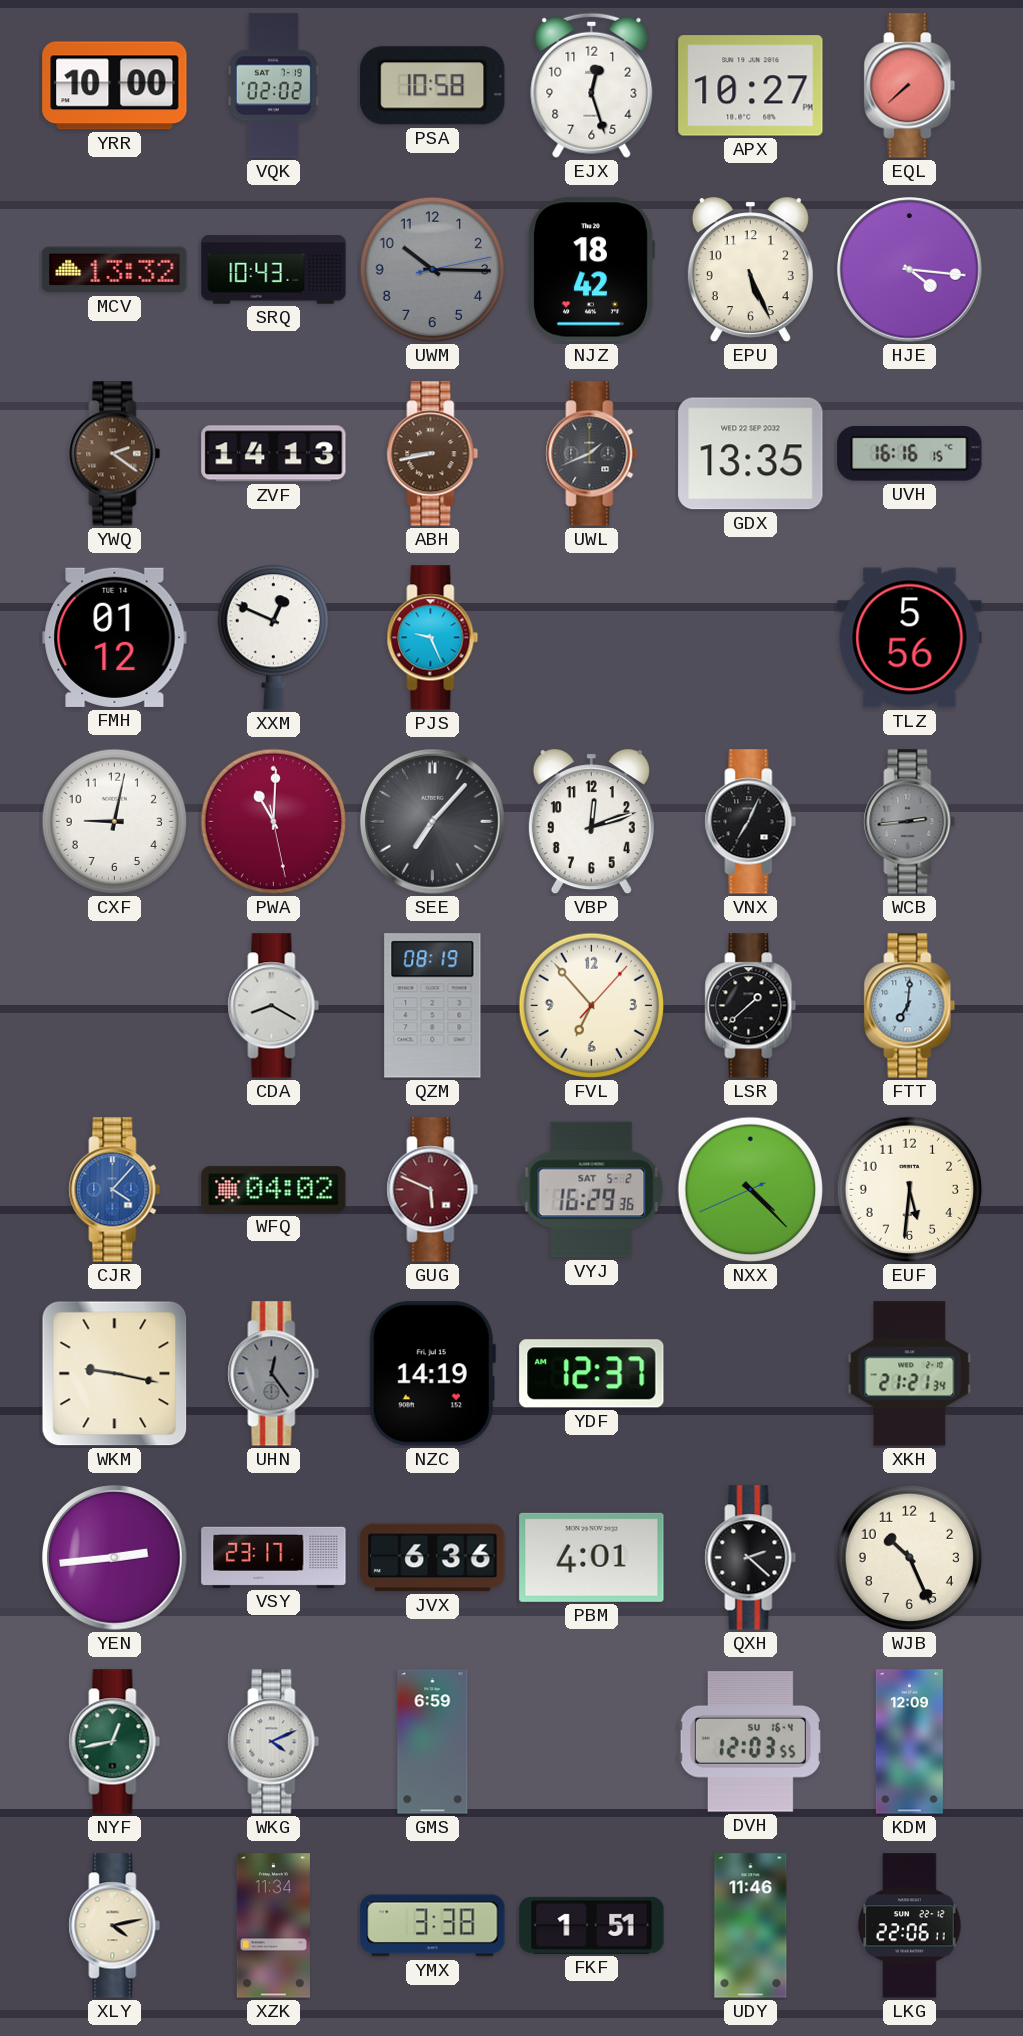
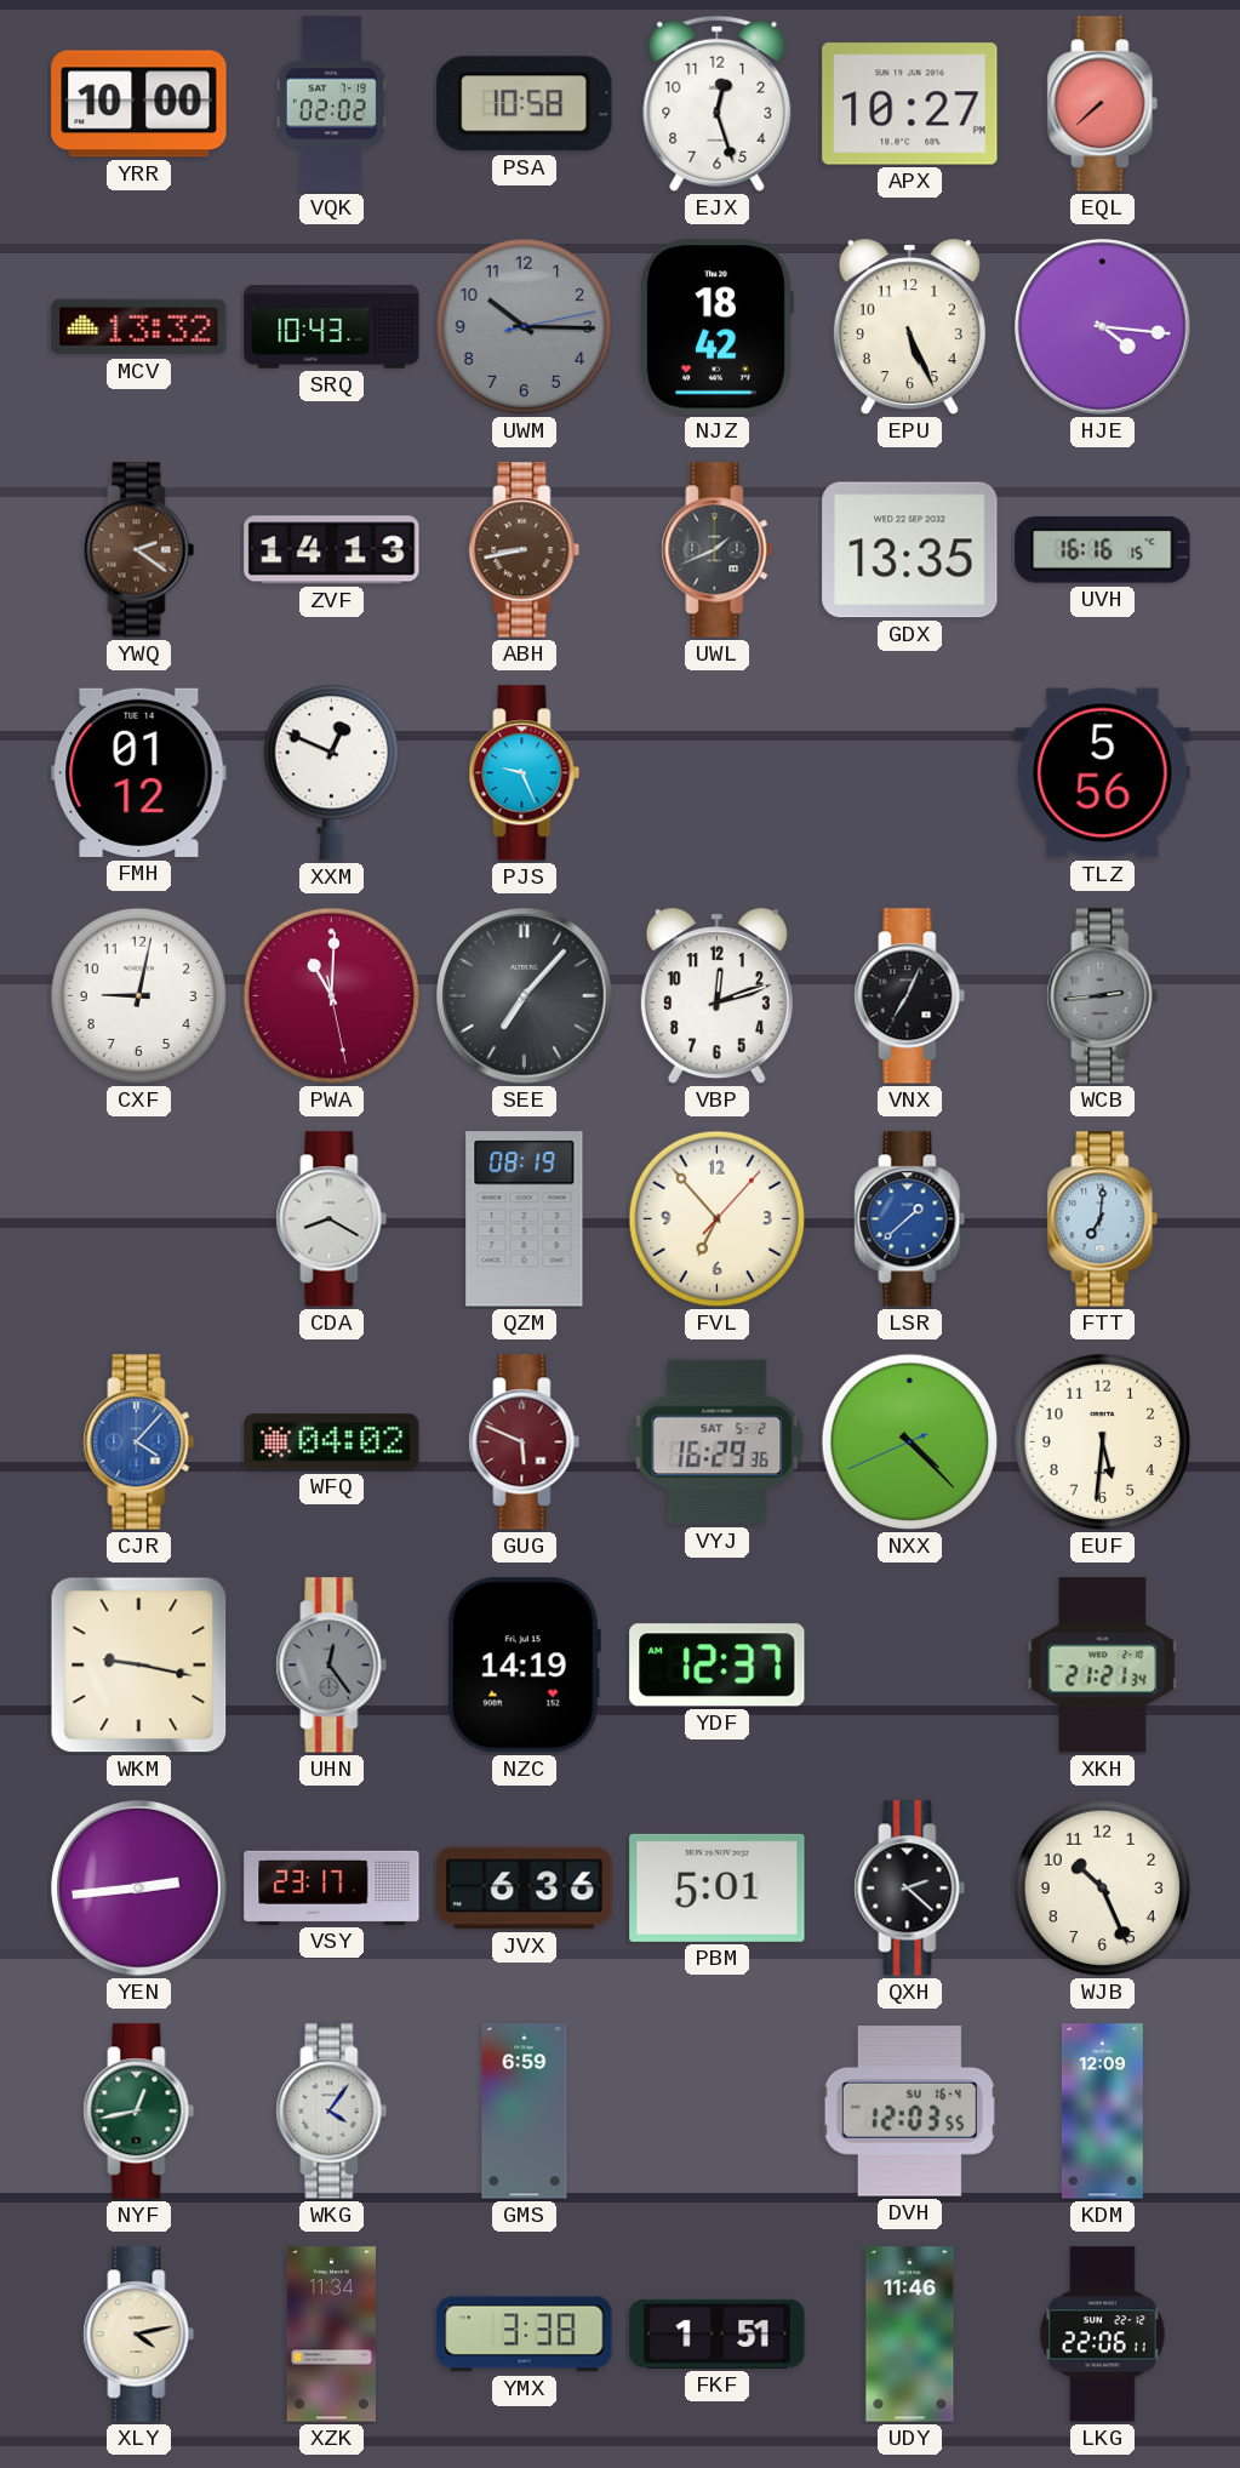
LSR dial: black -> blue
PBM: 4:01 -> 5:01
WKG: 4:11 -> 4:06
